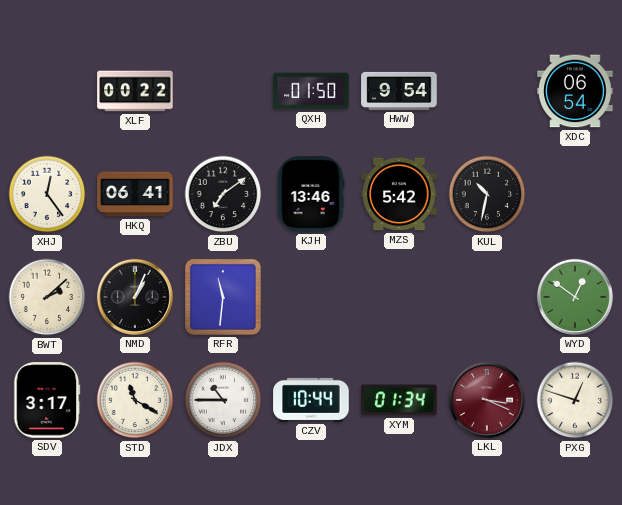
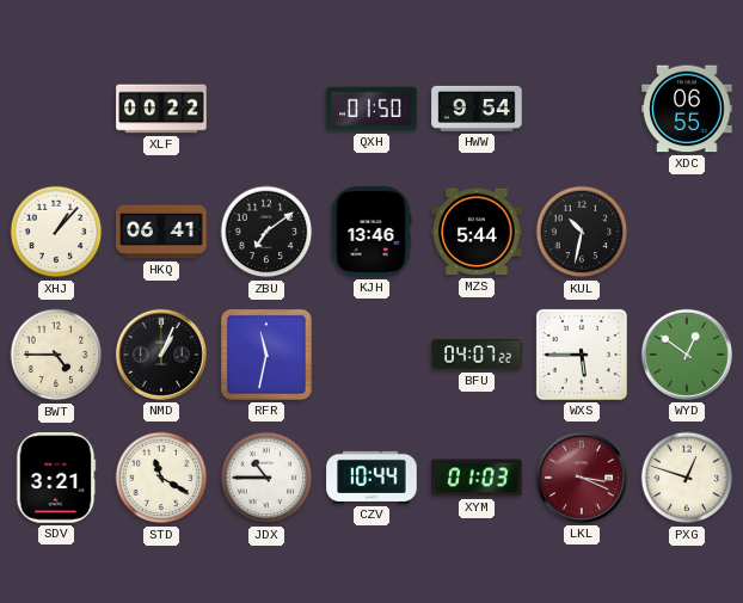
XDC: 06:54 -> 06:55
XHJ: 12:24 -> 1:07
MZS: 5:42 -> 5:44
BWT: 2:08 -> 4:45
RFR: 11:31 -> 11:32
BFU: none -> 04:07
WXS: none -> 5:45
SDV: 3:17 -> 3:21
XYM: 01:34 -> 01:03
